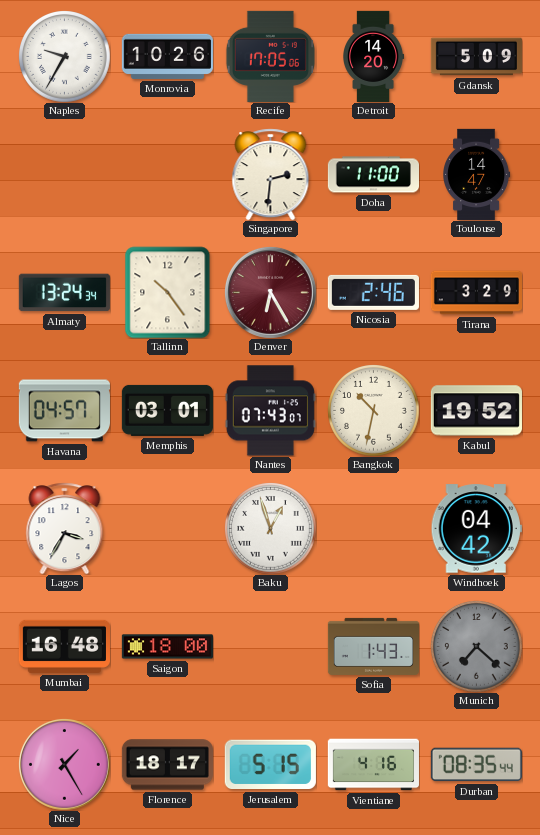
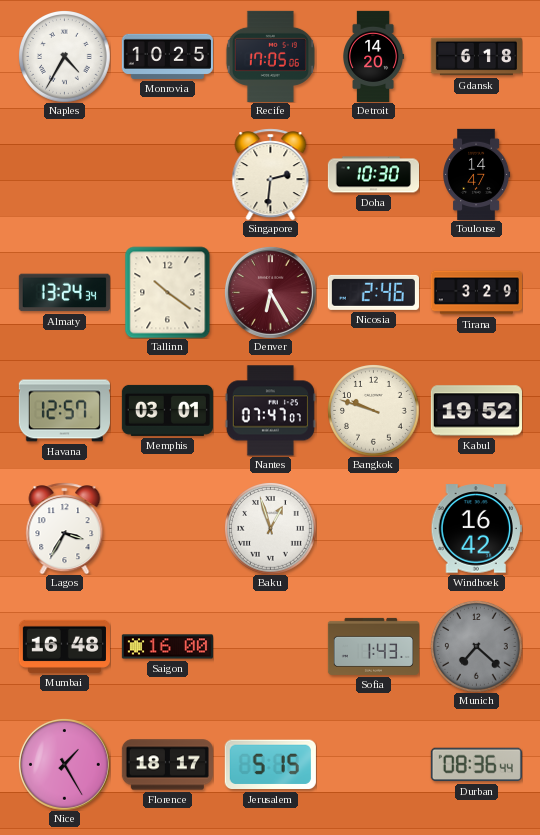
Naples: 9:35 -> 4:35
Monrovia: 10:26 -> 10:25
Gdansk: 5:09 -> 6:18
Doha: 11:00 -> 10:30
Tallinn: 10:24 -> 10:21
Havana: 04:57 -> 12:57
Nantes: 07:43 -> 07:47
Bangkok: 10:32 -> 9:48
Windhoek: 04:42 -> 16:42
Saigon: 18:00 -> 16:00
Vientiane: 4:16 -> none
Durban: 08:35 -> 08:36
